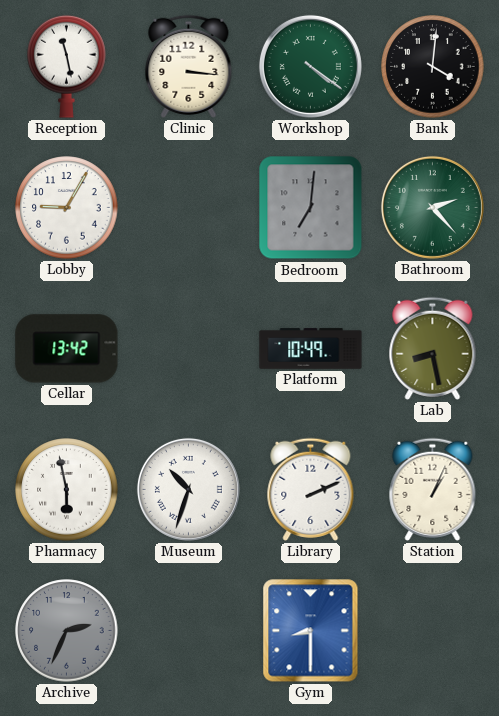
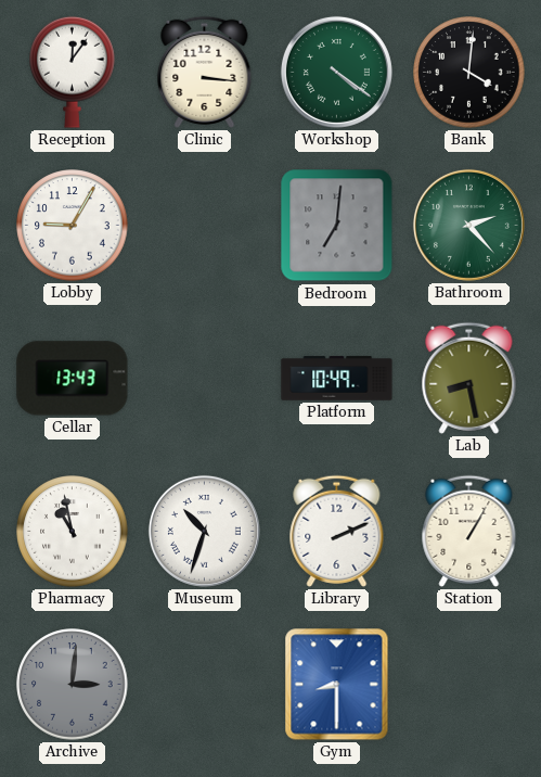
Reception: 11:28 -> 12:06
Cellar: 13:42 -> 13:43
Pharmacy: 5:58 -> 10:58
Station: 1:04 -> 1:05
Archive: 2:34 -> 3:01
